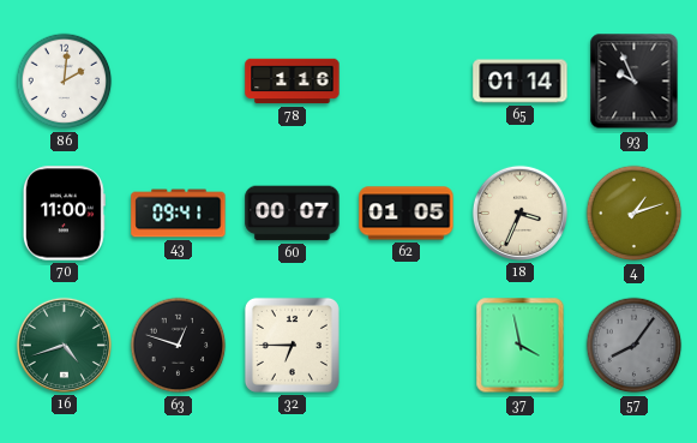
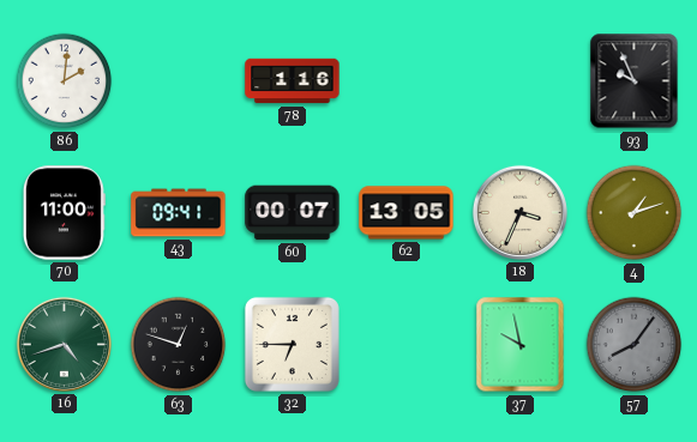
65: 01:14 -> none
62: 01:05 -> 13:05
37: 3:58 -> 9:58
